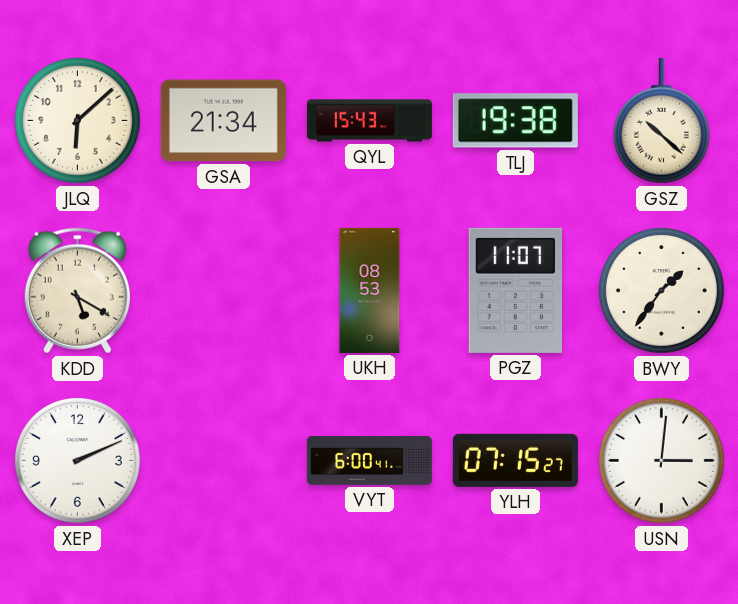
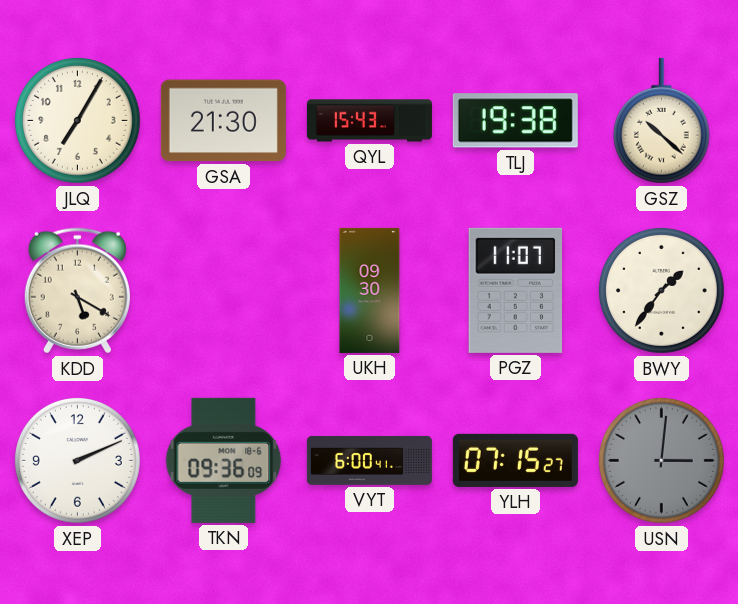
JLQ: 6:08 -> 7:05
GSA: 21:34 -> 21:30
UKH: 08:53 -> 09:30
TKN: none -> 09:36
USN dial: white -> grey
